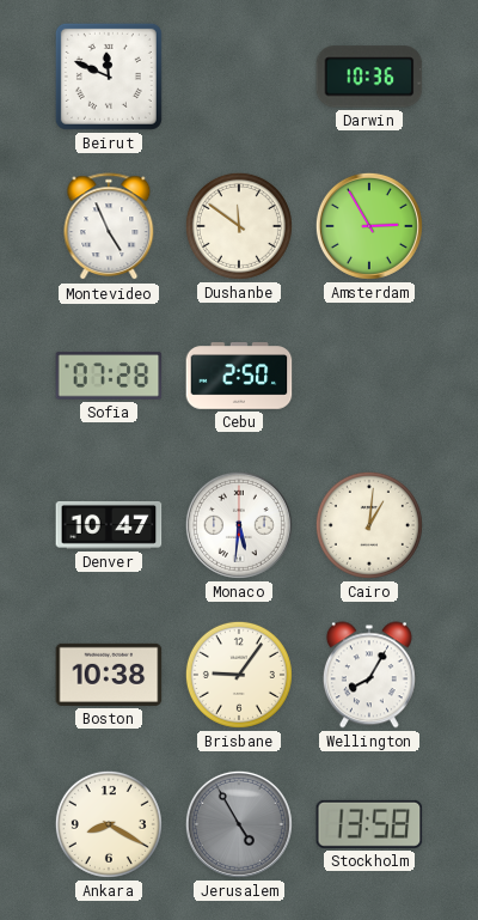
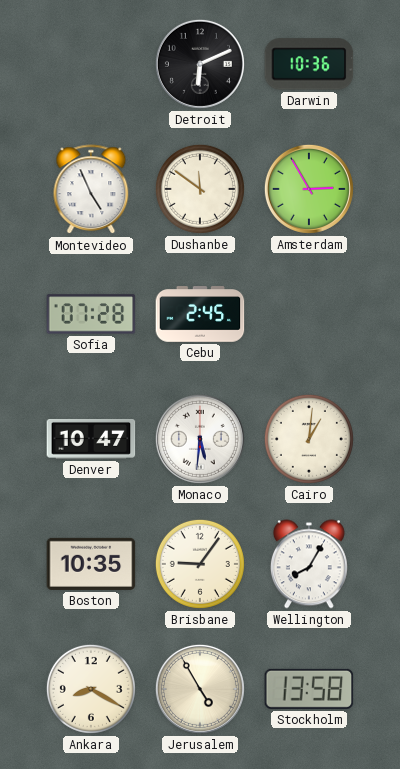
Beirut: 11:49 -> none
Detroit: none -> 6:11
Cebu: 2:50 -> 2:45
Boston: 10:38 -> 10:35
Jerusalem dial: grey -> cream
